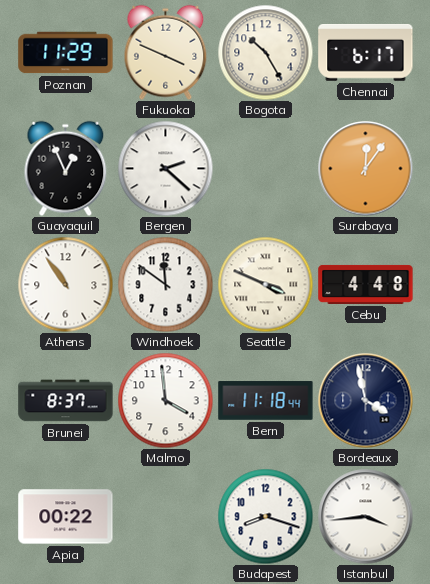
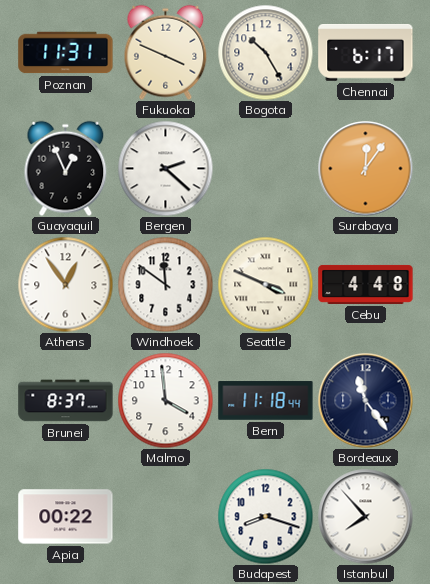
Poznan: 11:29 -> 11:31
Athens: 10:54 -> 12:54
Bordeaux: 3:58 -> 11:24
Istanbul: 3:44 -> 7:53
